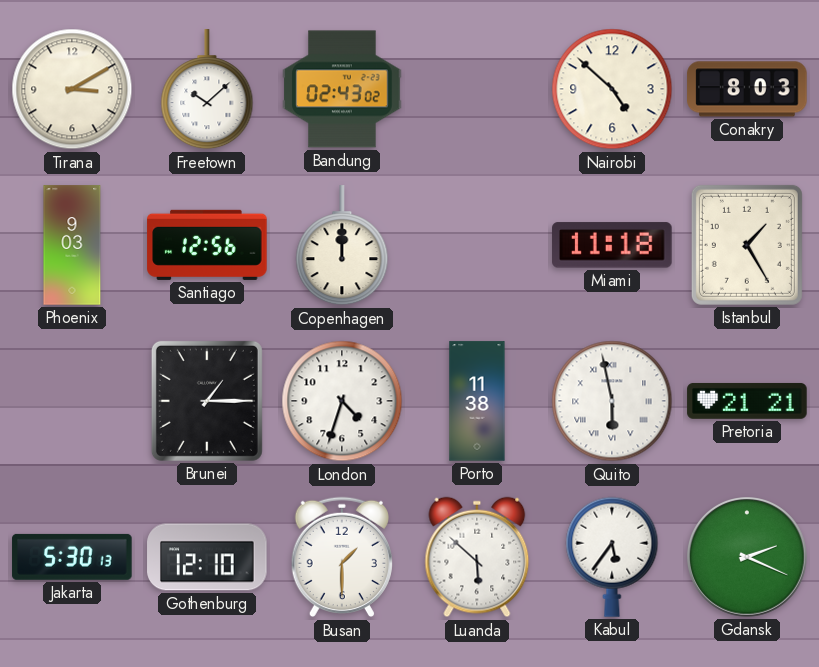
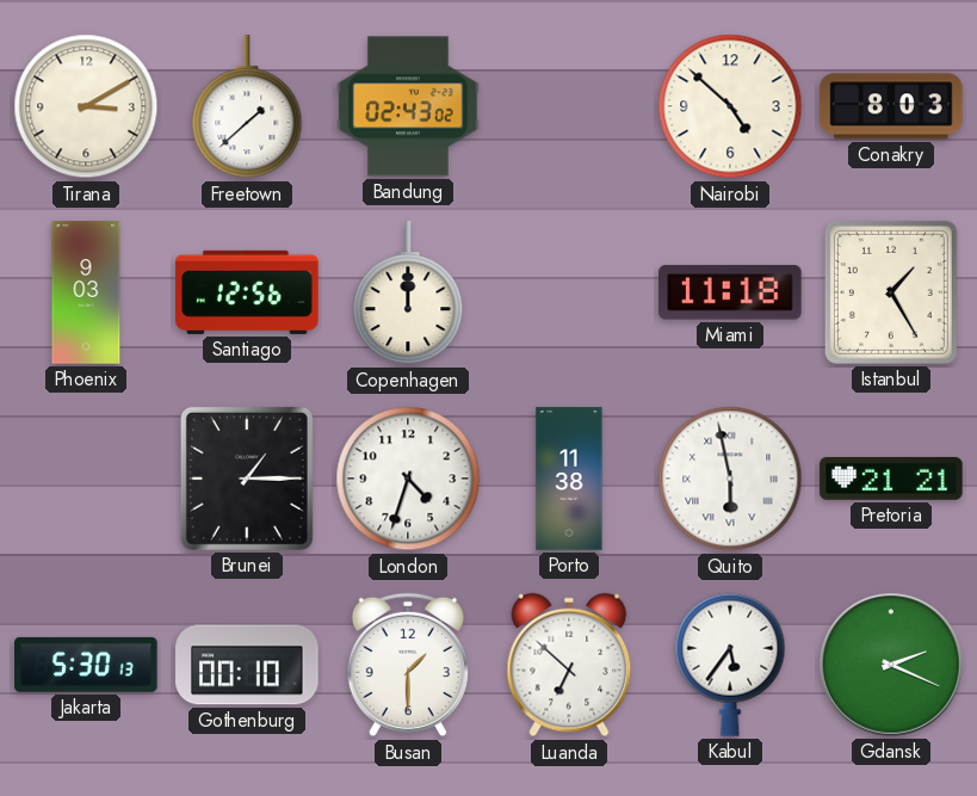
Freetown: 10:08 -> 1:38
Gothenburg: 12:10 -> 00:10
Luanda: 5:52 -> 6:52
